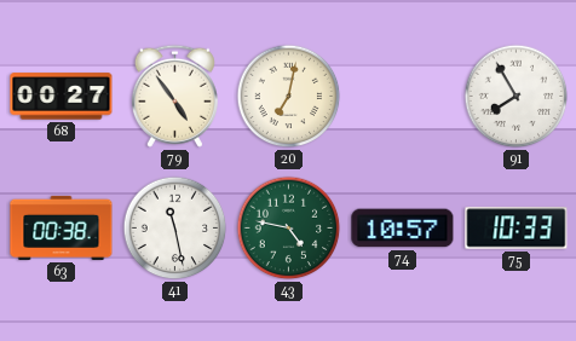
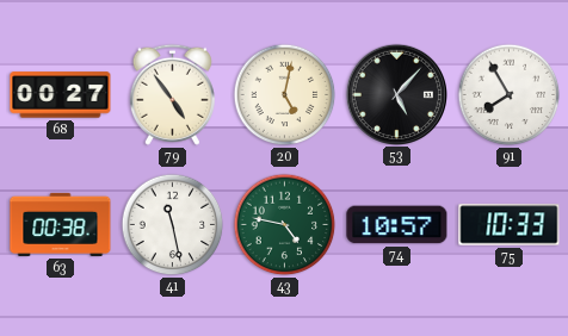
20: 7:02 -> 5:02
53: none -> 5:07
